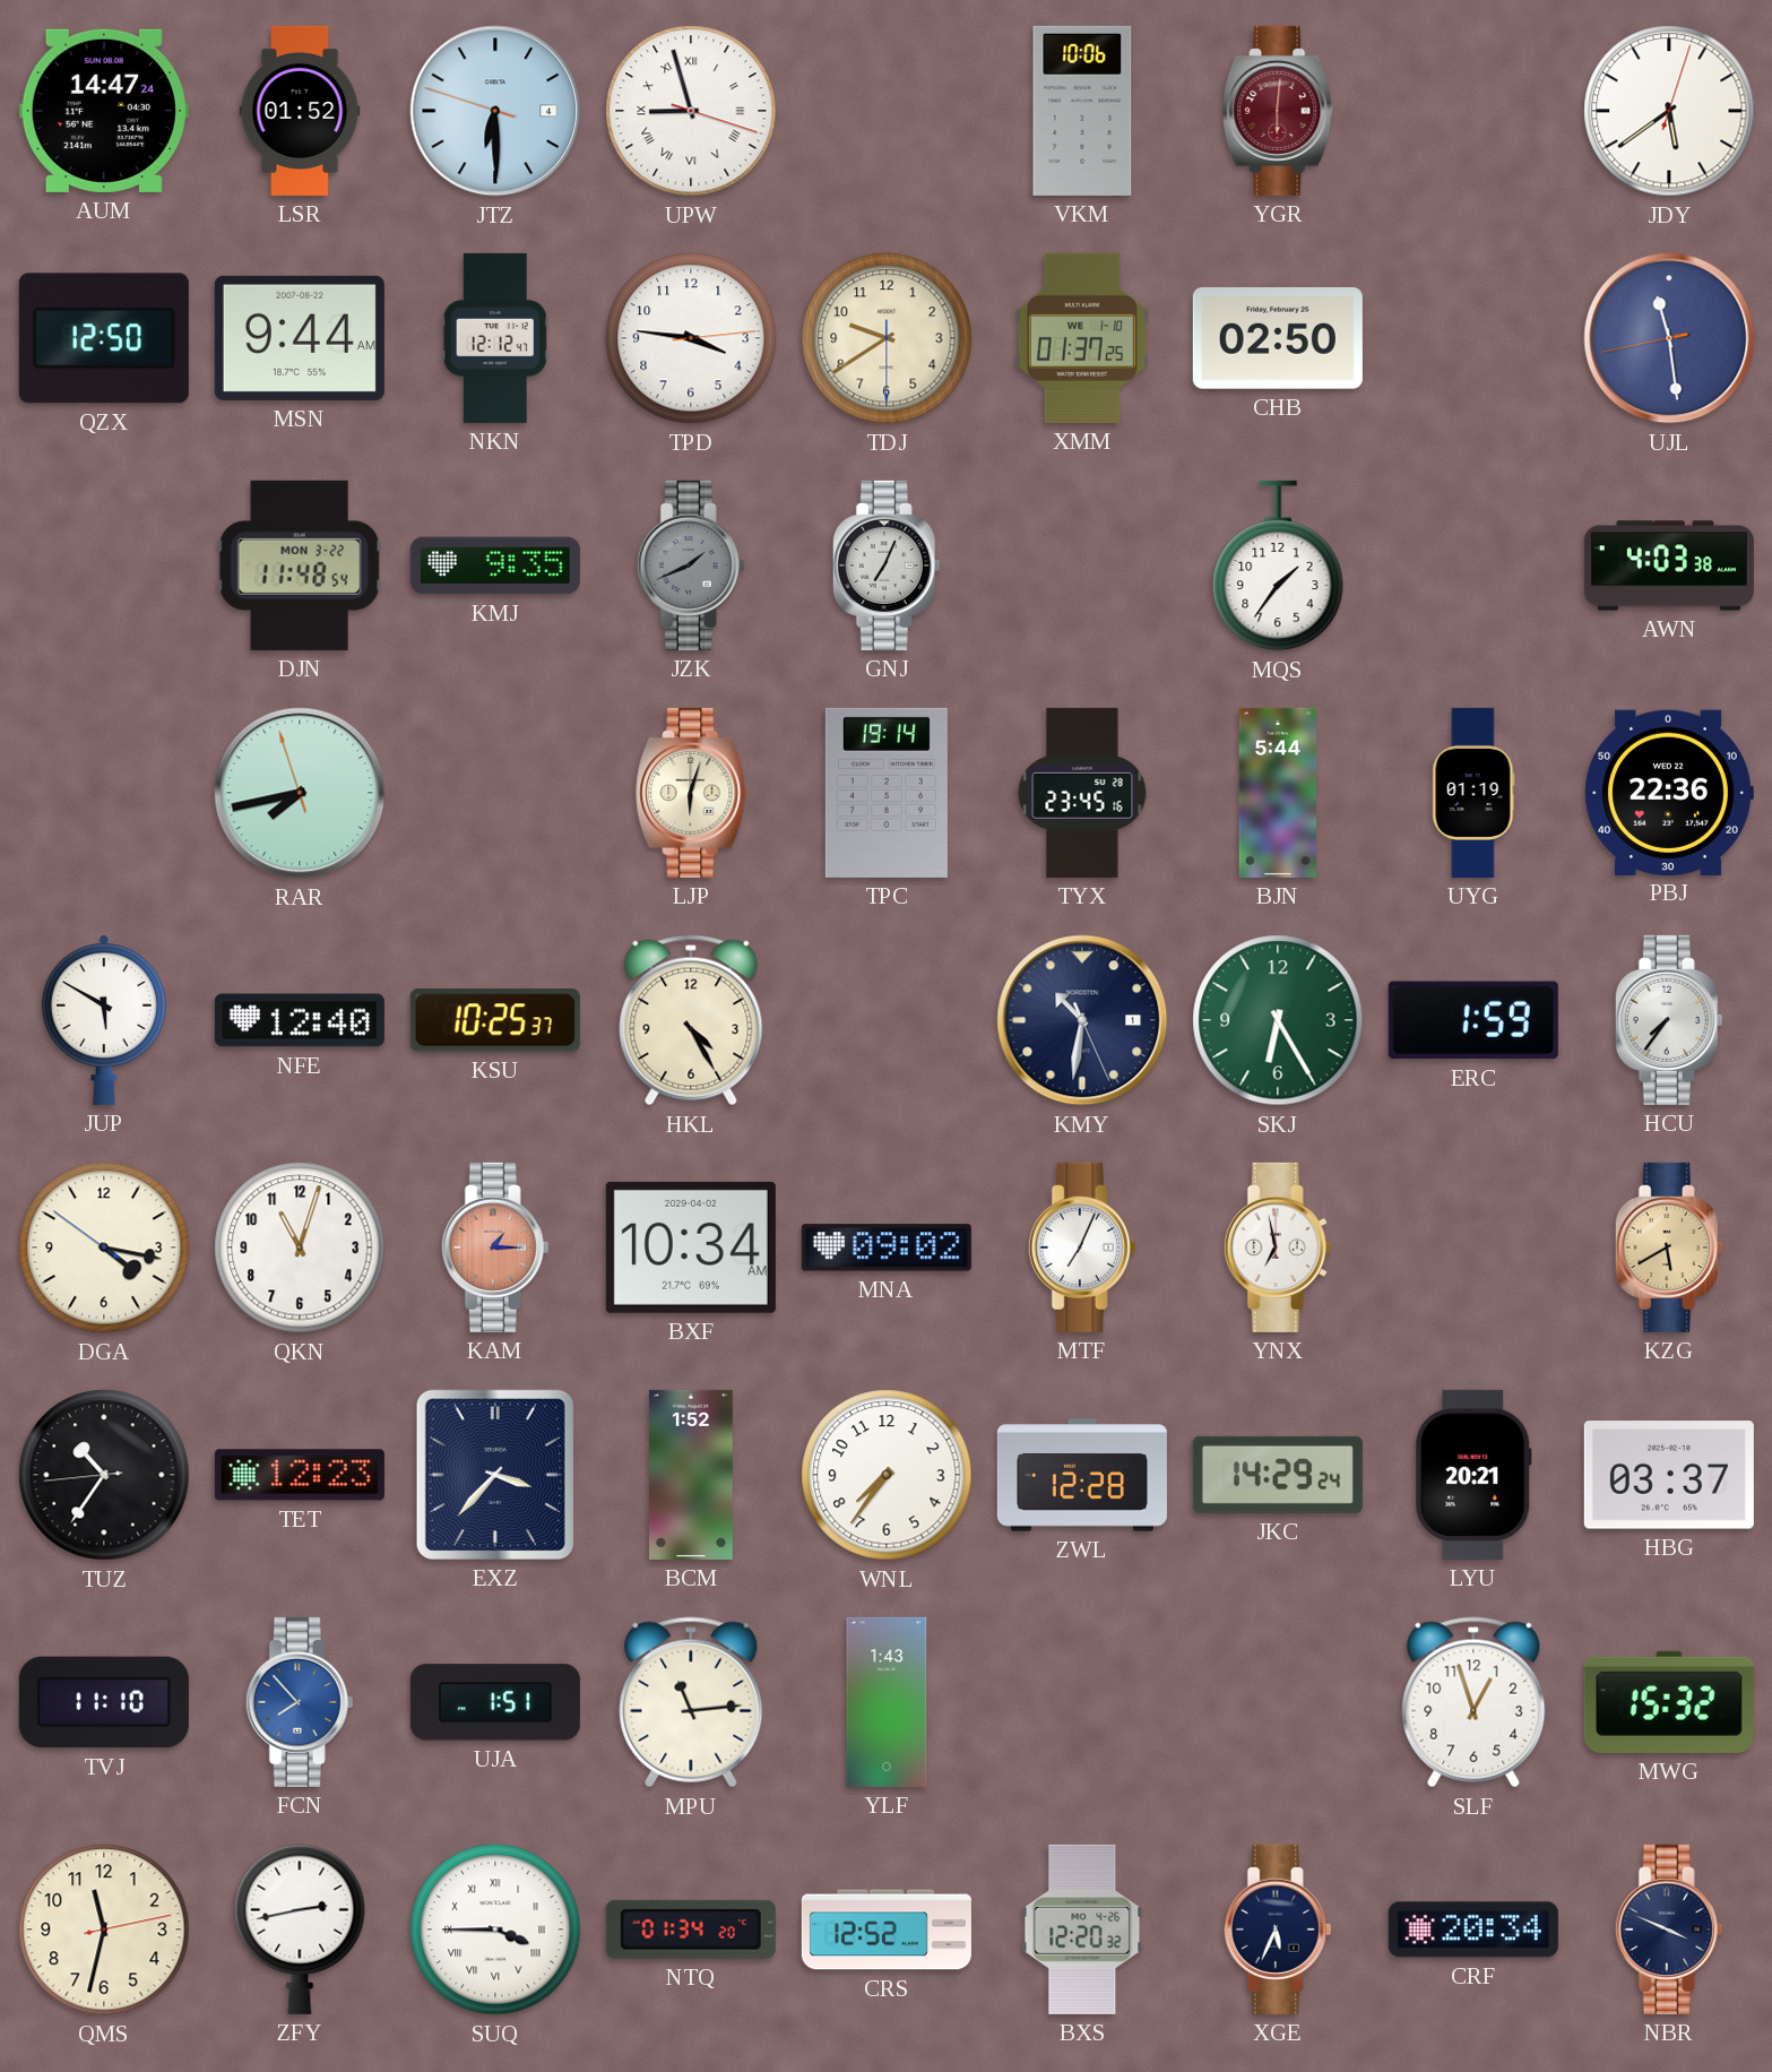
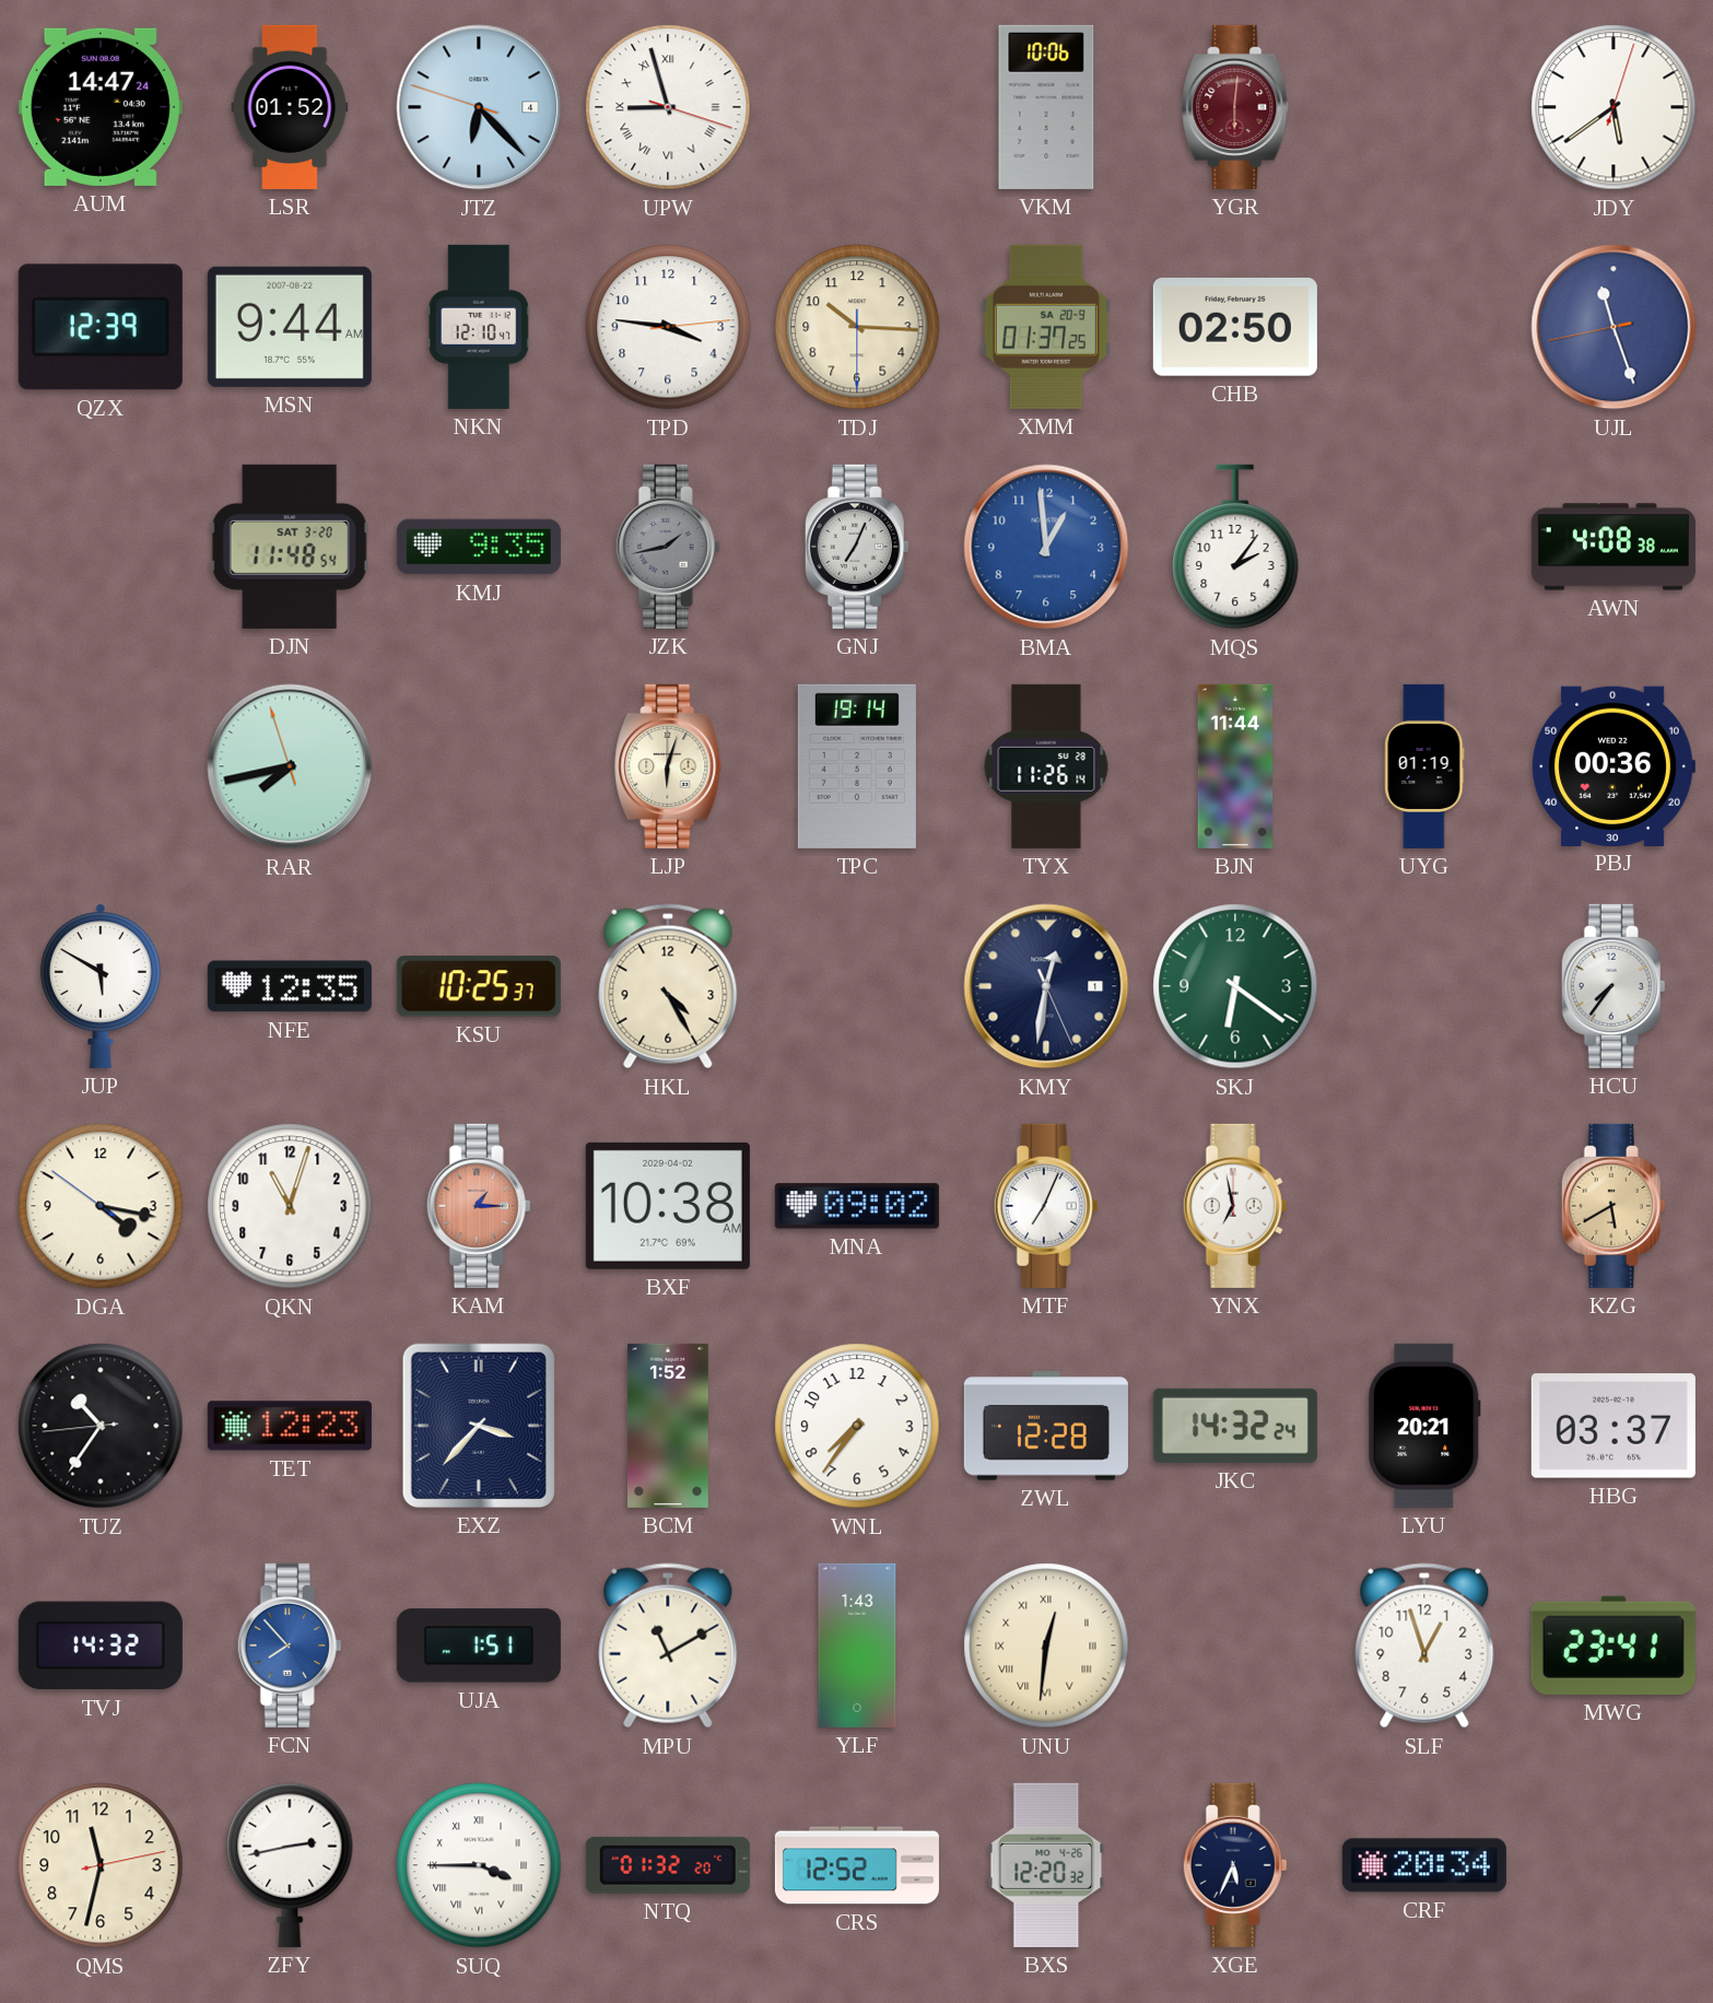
JTZ: 6:29 -> 6:22
QZX: 12:50 -> 12:39
NKN: 12:12 -> 12:10
TDJ: 9:39 -> 10:15
XMM date: WE 1-10 -> SA 20-9
UJL: 11:28 -> 11:26
DJN date: MON 3-22 -> SAT 3-20
JZK: 1:41 -> 1:43
BMA: none -> 12:59
MQS: 1:36 -> 2:06
AWN: 4:03 -> 4:08
TYX: 23:45 -> 11:26
BJN: 5:44 -> 11:44
PBJ: 22:36 -> 00:36
NFE: 12:40 -> 12:35
KMY: 10:31 -> 12:31
SKJ: 6:25 -> 6:21
ERC: 1:59 -> none
BXF: 10:34 -> 10:38
JKC: 14:29 -> 14:32
TVJ: 11:10 -> 14:32
MPU: 11:14 -> 11:10
UNU: none -> 12:31
MWG: 15:32 -> 23:41
NTQ: 01:34 -> 01:32
NBR: 3:49 -> none
